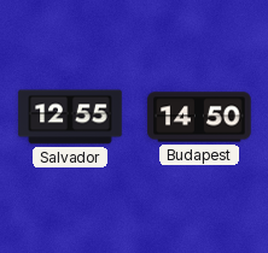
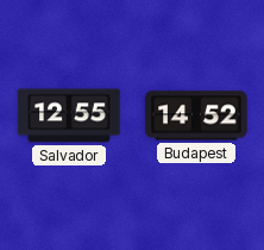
Budapest: 14:50 -> 14:52
